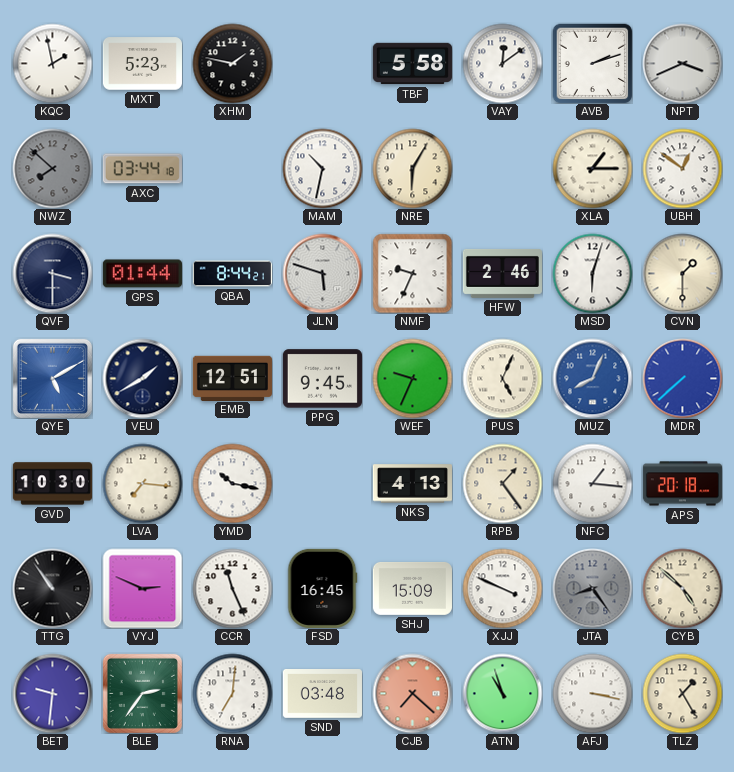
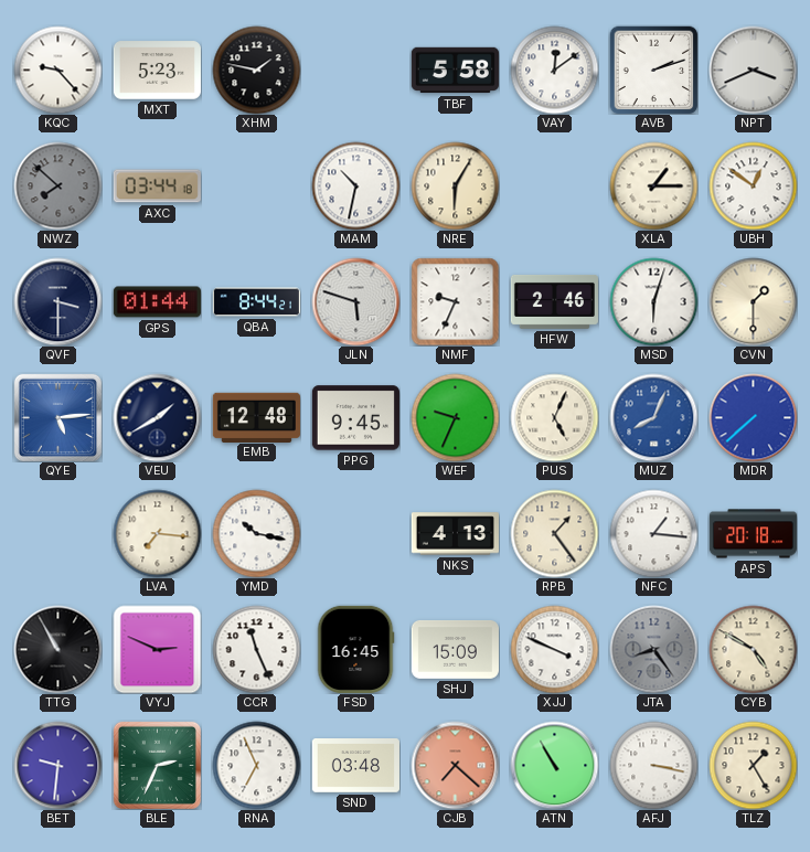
KQC: 1:58 -> 9:23
QYE: 5:10 -> 5:14
EMB: 12:51 -> 12:48
GVD: 10:30 -> none
TTG: 10:54 -> 10:55
CYB: 4:52 -> 4:50
BLE: 2:36 -> 2:34
RNA: 7:01 -> 6:56
ATN: 10:57 -> 10:55
